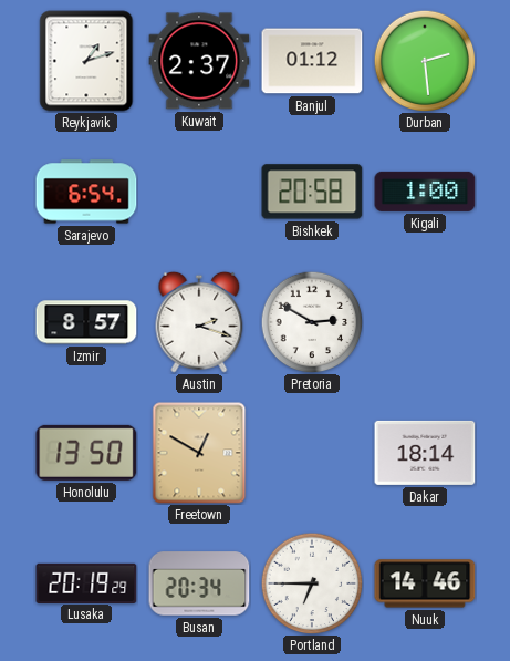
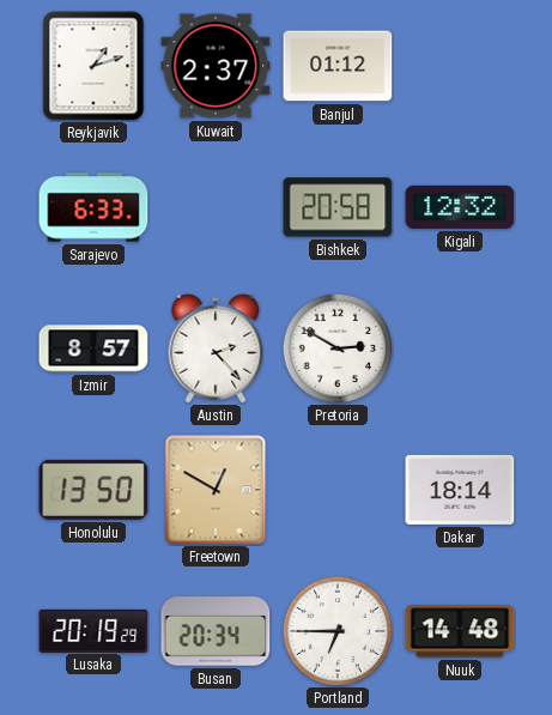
Durban: 2:29 -> none
Sarajevo: 6:54 -> 6:33
Kigali: 1:00 -> 12:32
Austin: 2:18 -> 2:23
Nuuk: 14:46 -> 14:48
